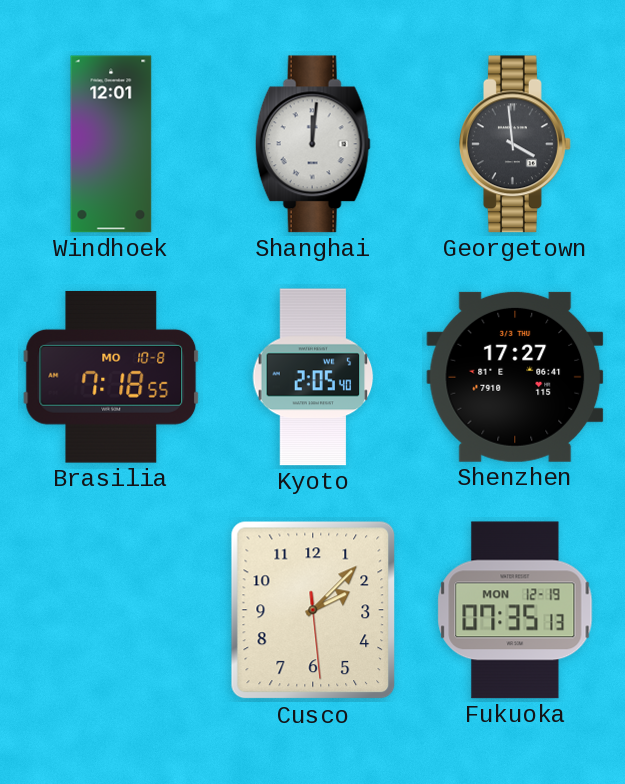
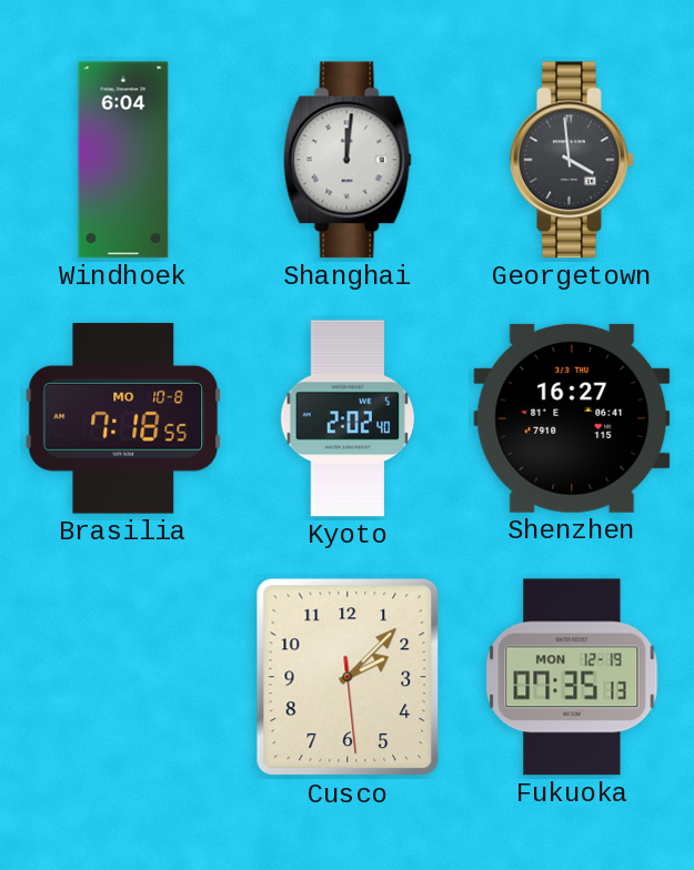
Windhoek: 12:01 -> 6:04
Kyoto: 2:05 -> 2:02
Shenzhen: 17:27 -> 16:27
